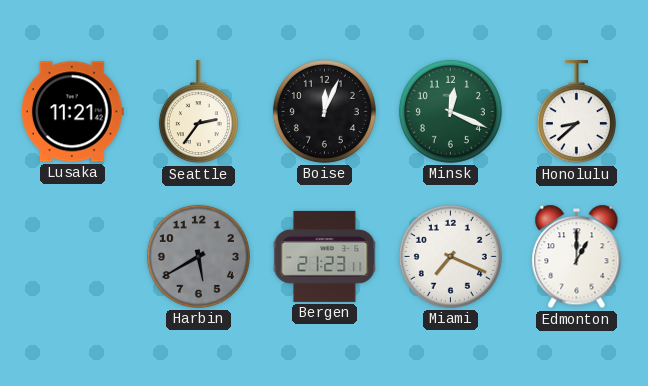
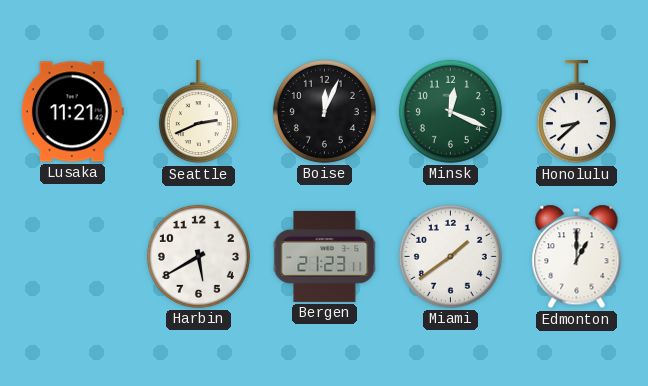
Seattle: 2:36 -> 2:41
Harbin dial: grey -> white
Miami: 7:19 -> 1:39
